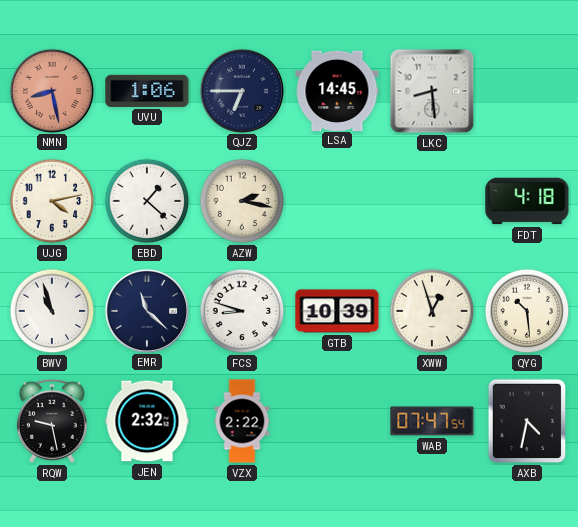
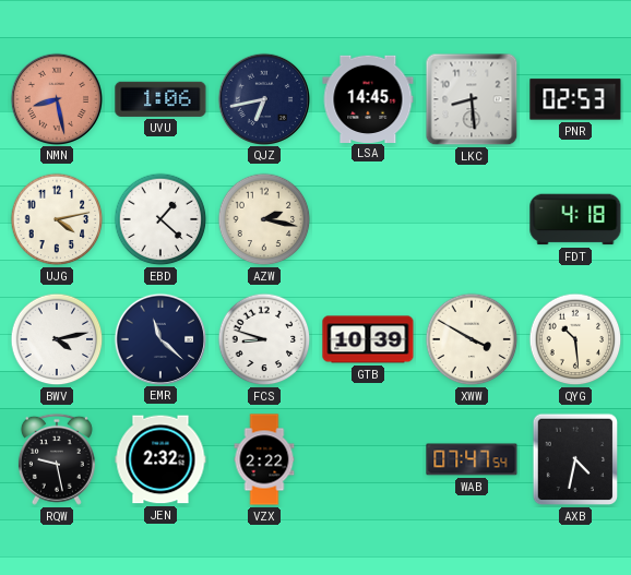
QJZ: 6:45 -> 6:43
PNR: none -> 02:53
BWV: 10:57 -> 4:13
XWW: 12:57 -> 3:50
